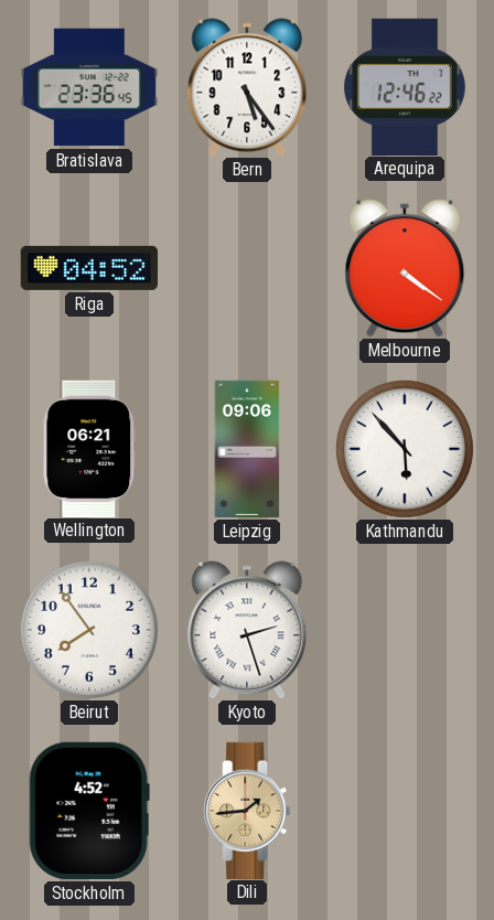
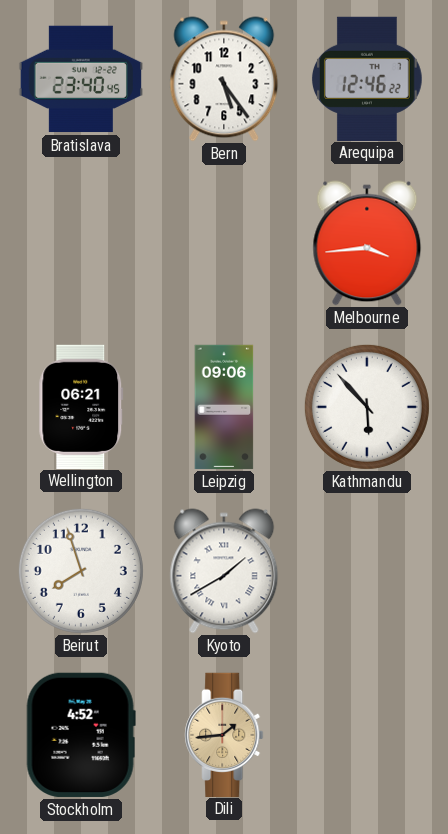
Bratislava: 23:36 -> 23:40
Riga: 04:52 -> none
Melbourne: 4:21 -> 3:44
Beirut: 7:54 -> 7:57
Kyoto: 2:27 -> 1:40
